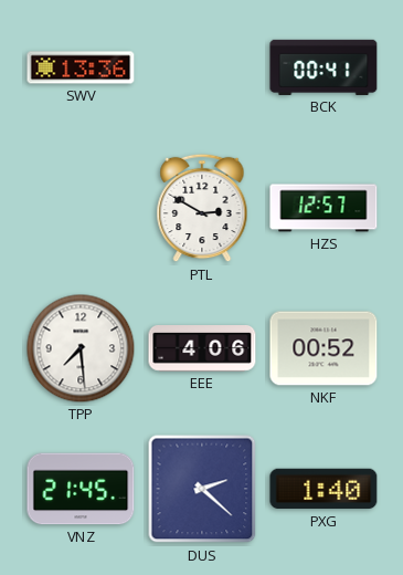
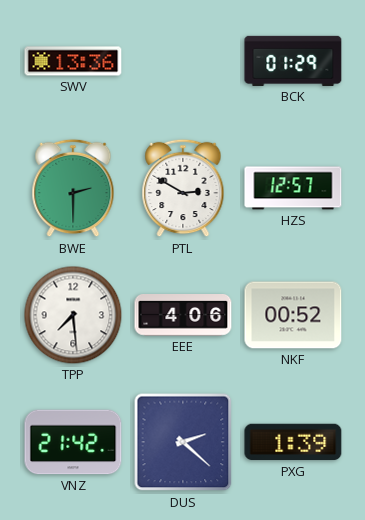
BCK: 00:41 -> 01:29
BWE: none -> 2:30
VNZ: 21:45 -> 21:42
PXG: 1:40 -> 1:39
